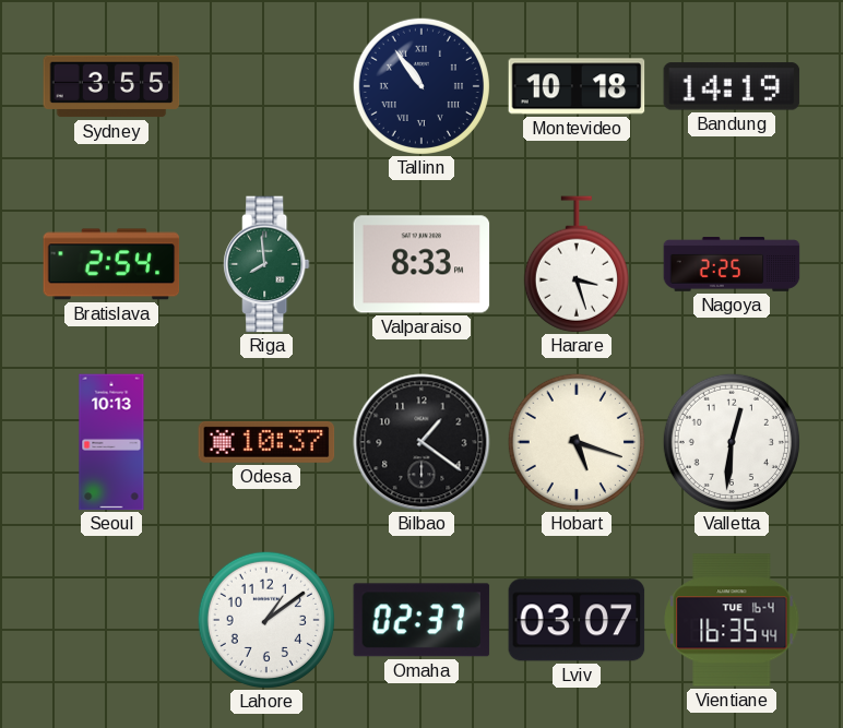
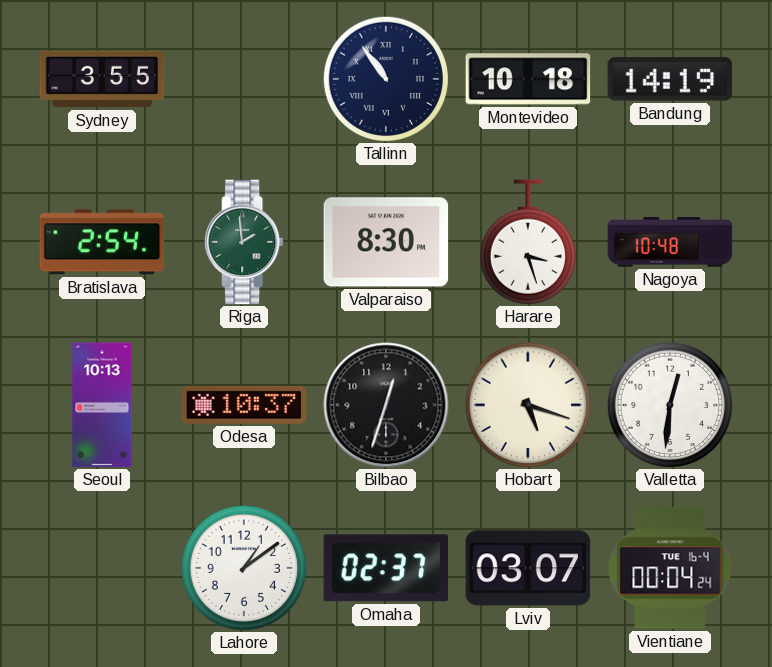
Riga: 7:59 -> 1:59
Valparaiso: 8:33 -> 8:30
Nagoya: 2:25 -> 10:48
Bilbao: 1:21 -> 12:33
Vientiane: 16:35 -> 00:04
